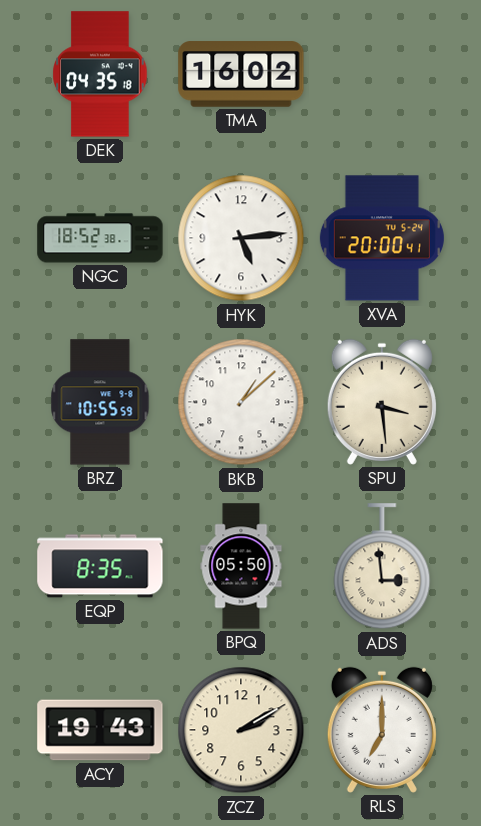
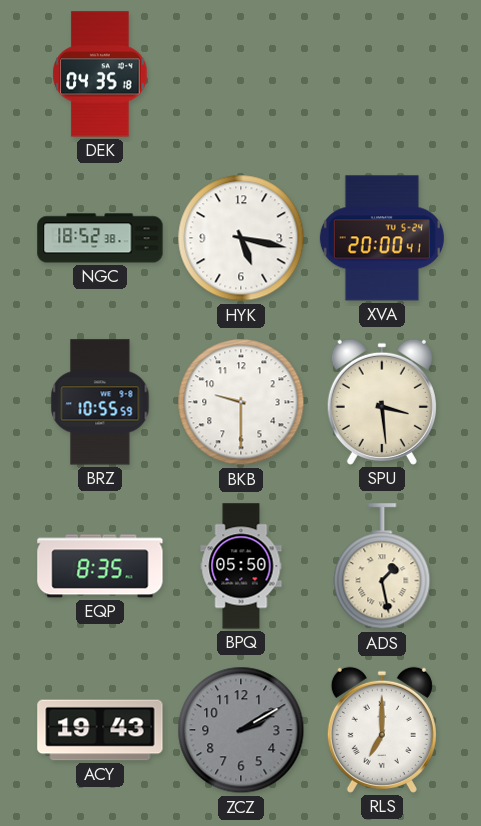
TMA: 16:02 -> none
HYK: 5:14 -> 5:17
BKB: 1:08 -> 9:30
ADS: 2:59 -> 1:28
ZCZ dial: cream -> grey
